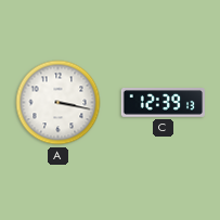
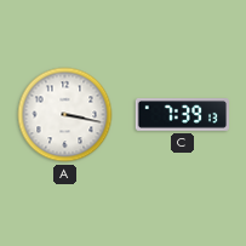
C: 12:39 -> 7:39
